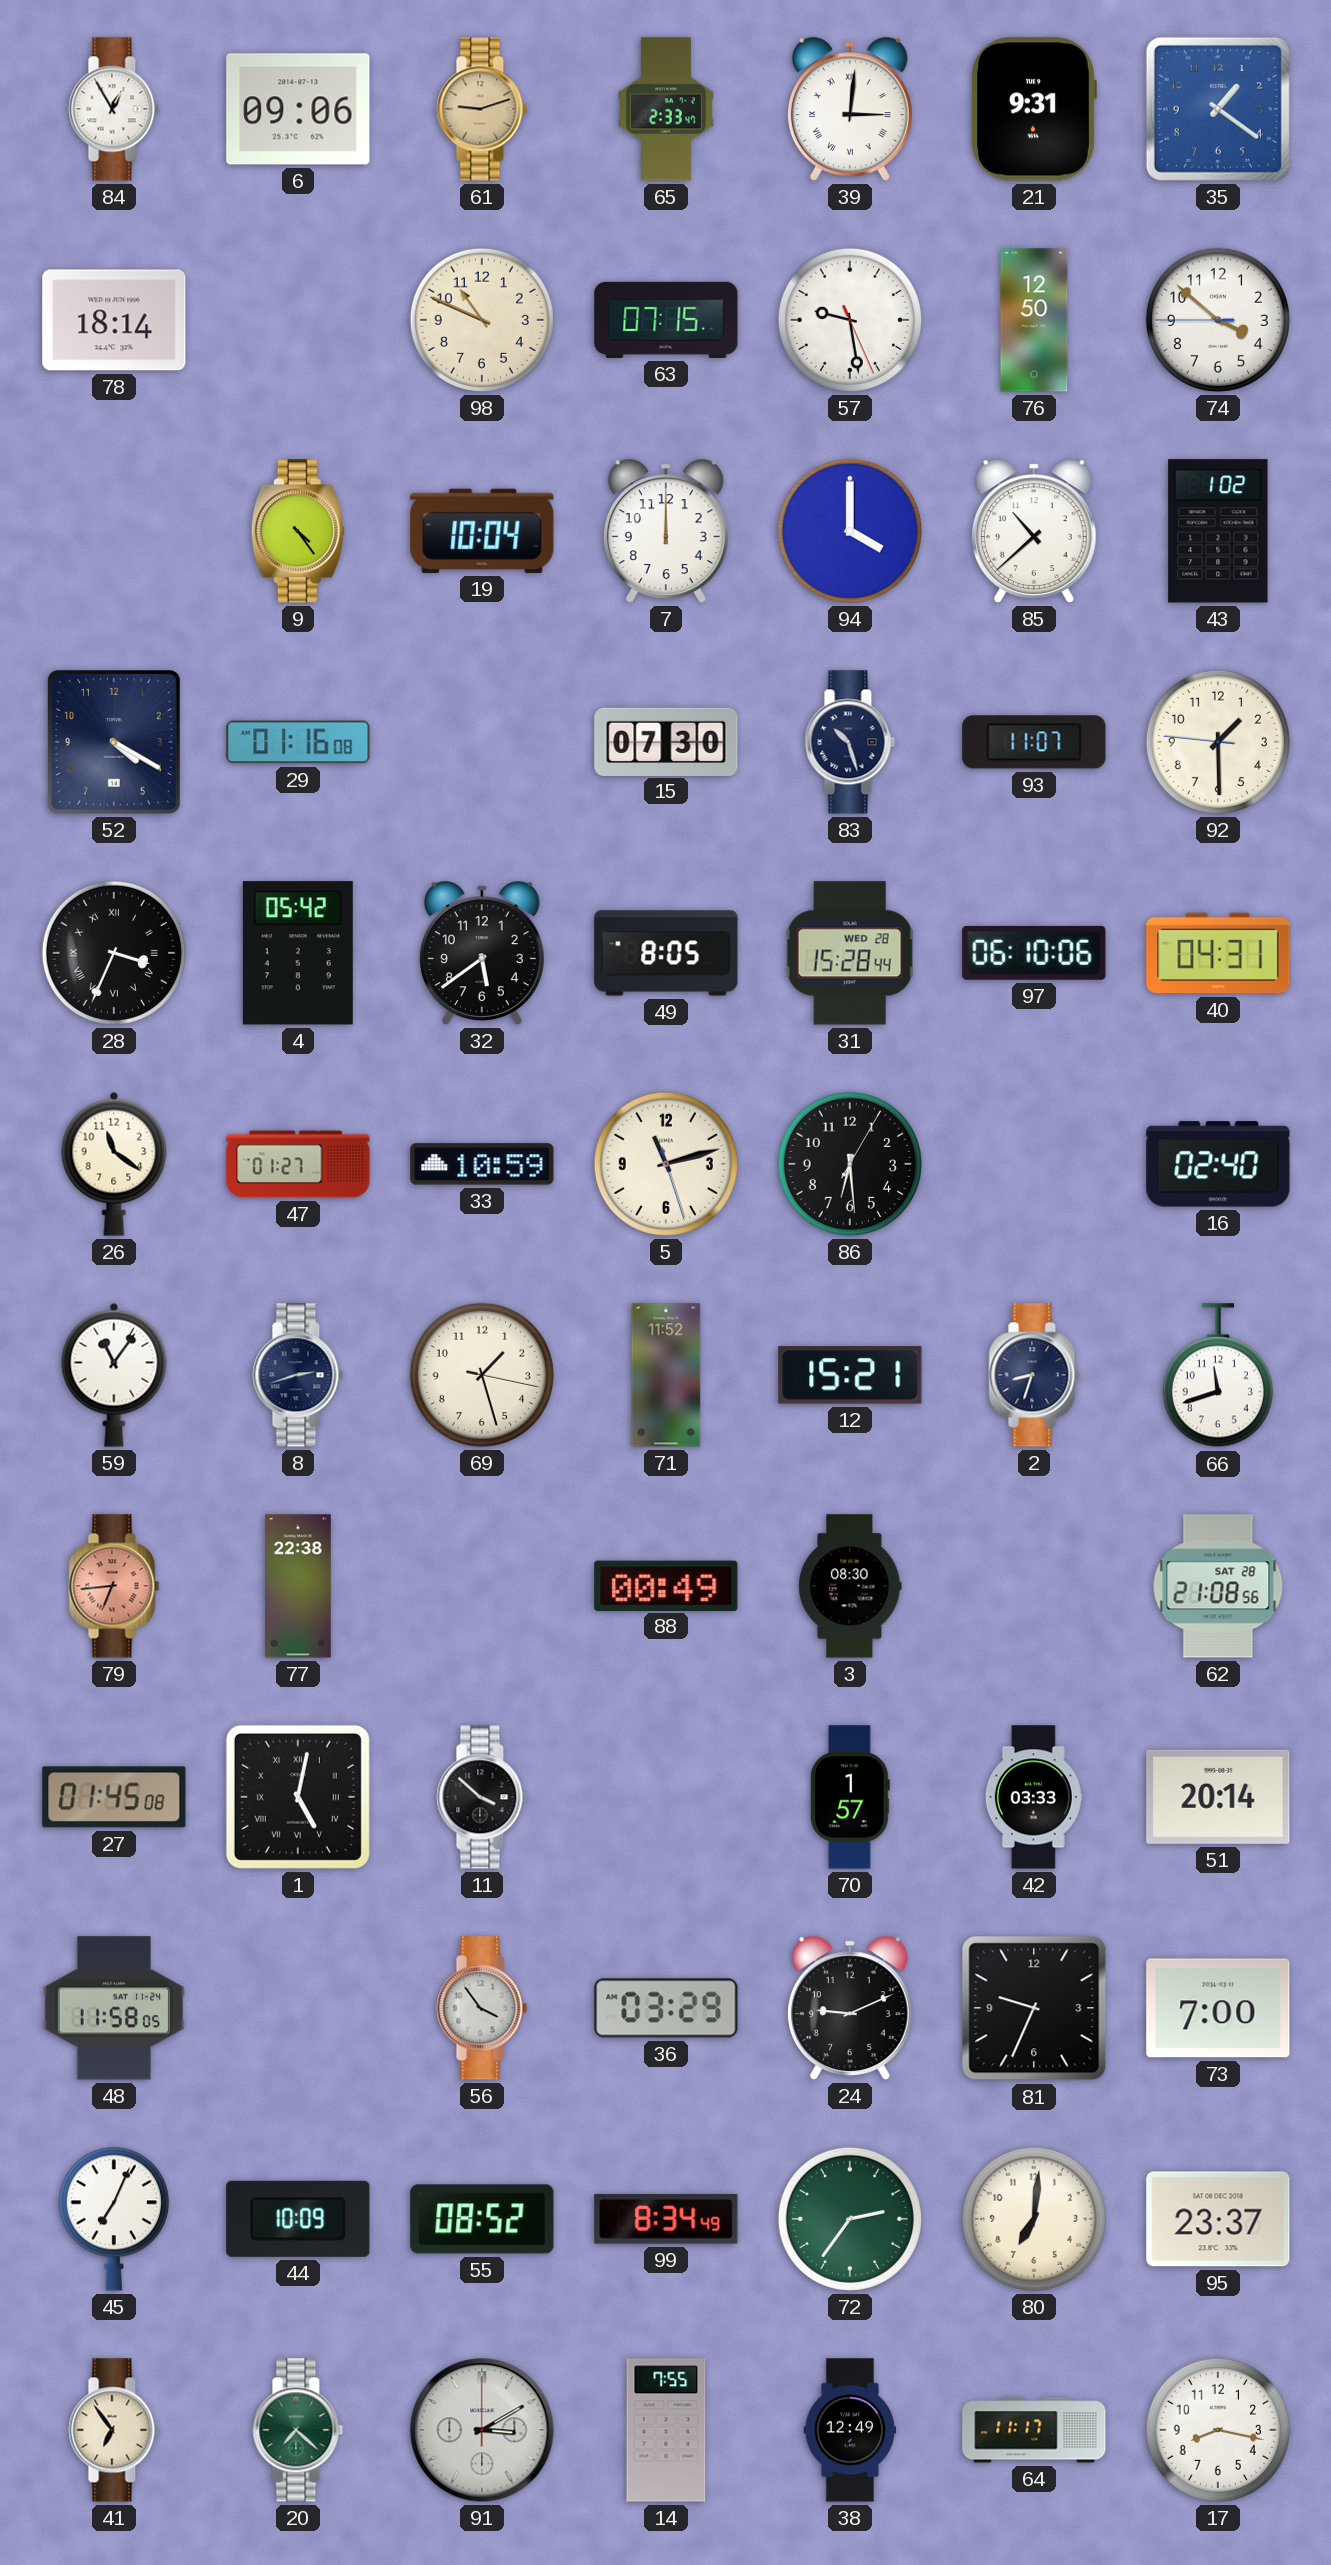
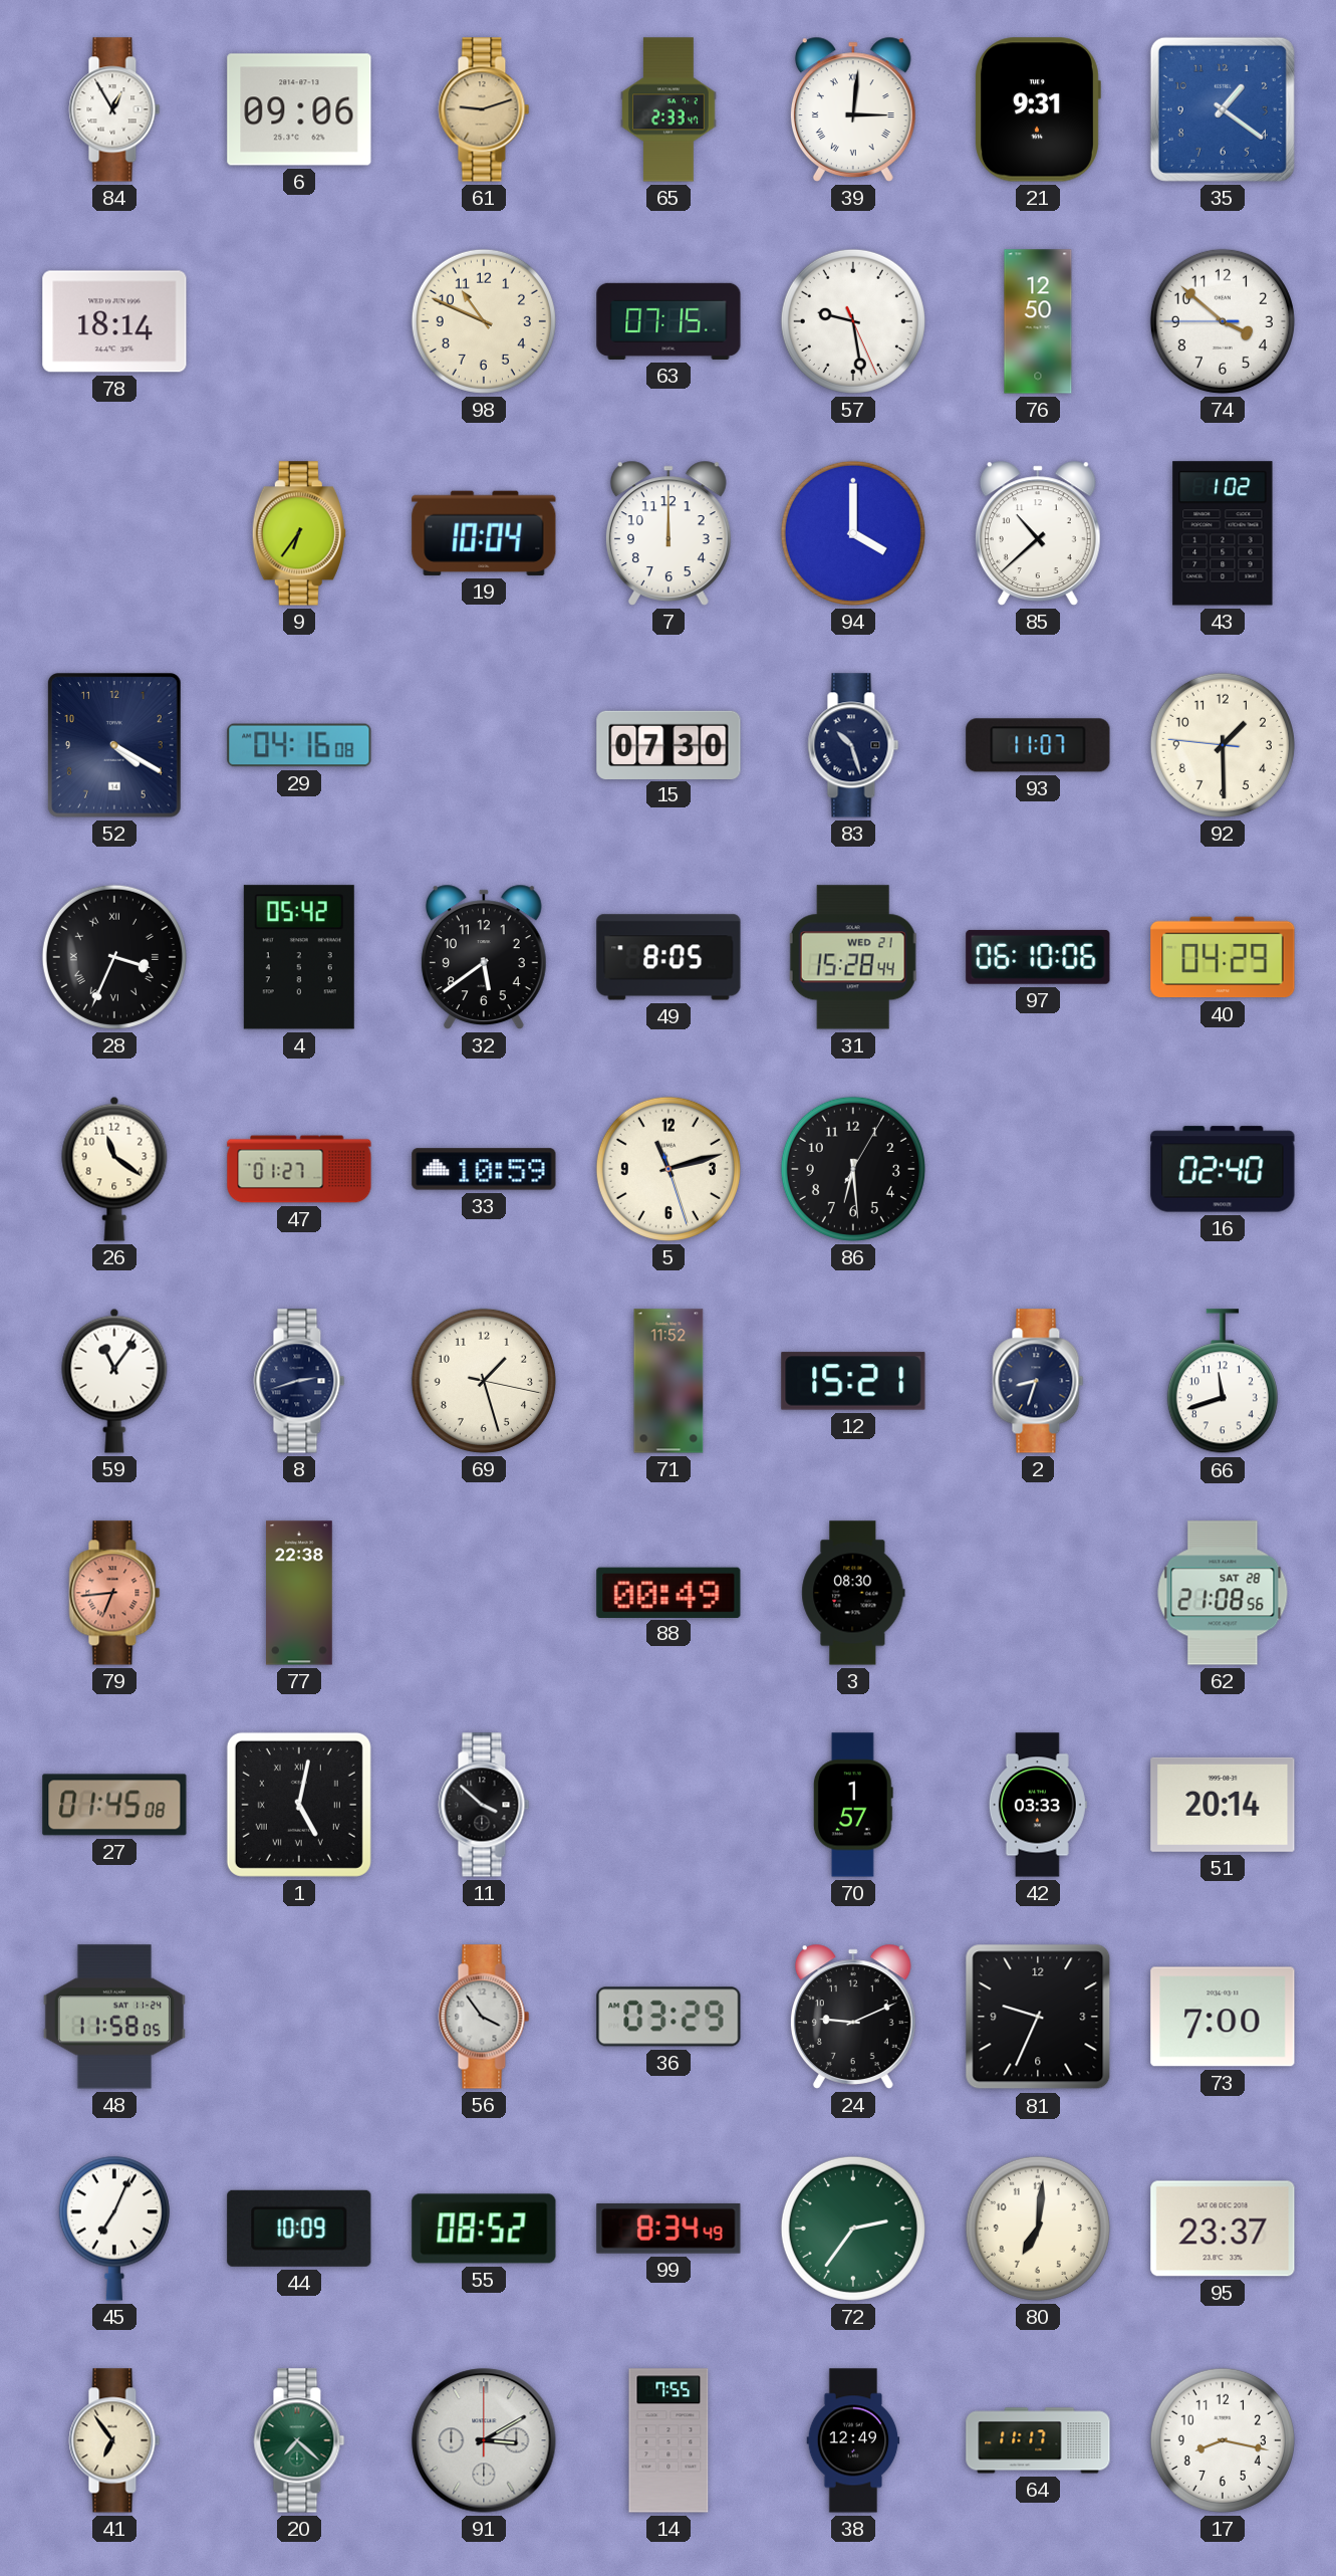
9: 4:24 -> 6:36
29: 01:16 -> 04:16
31 date: WED 28 -> WED 21
40: 04:31 -> 04:29
